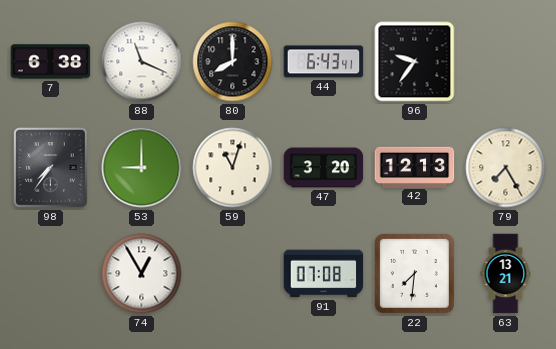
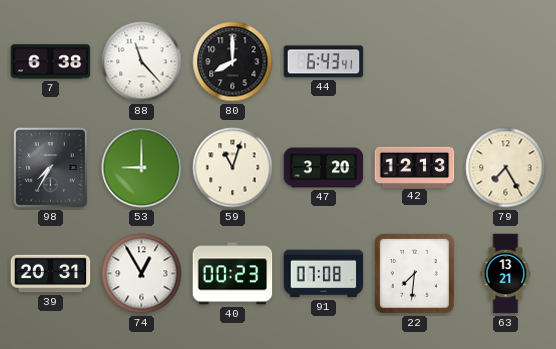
88: 11:19 -> 11:23
96: 9:36 -> none
98: 7:36 -> 7:35
39: none -> 20:31
40: none -> 00:23
